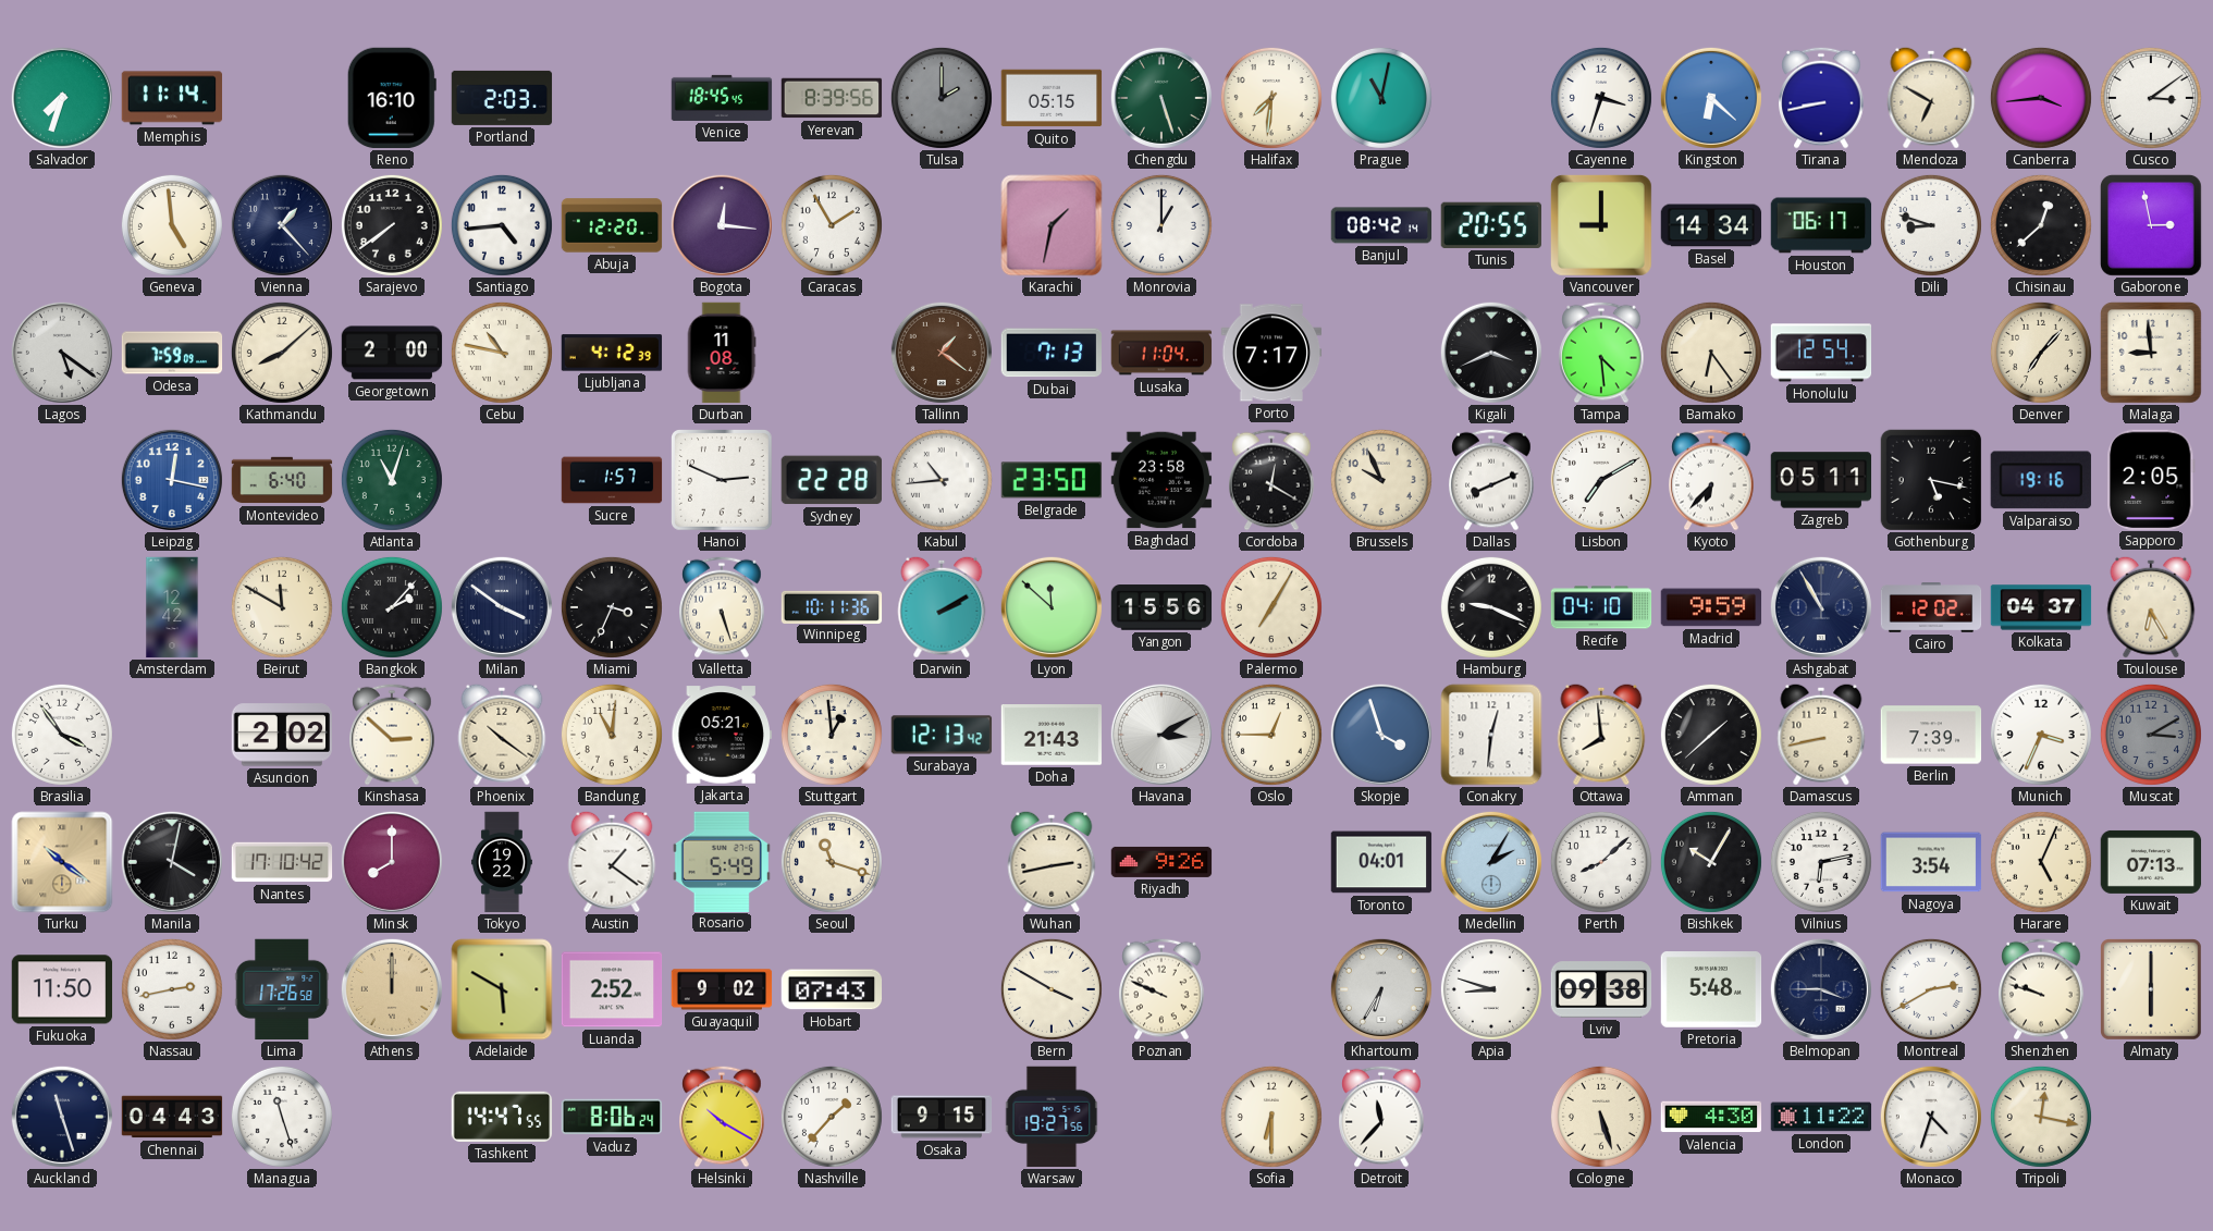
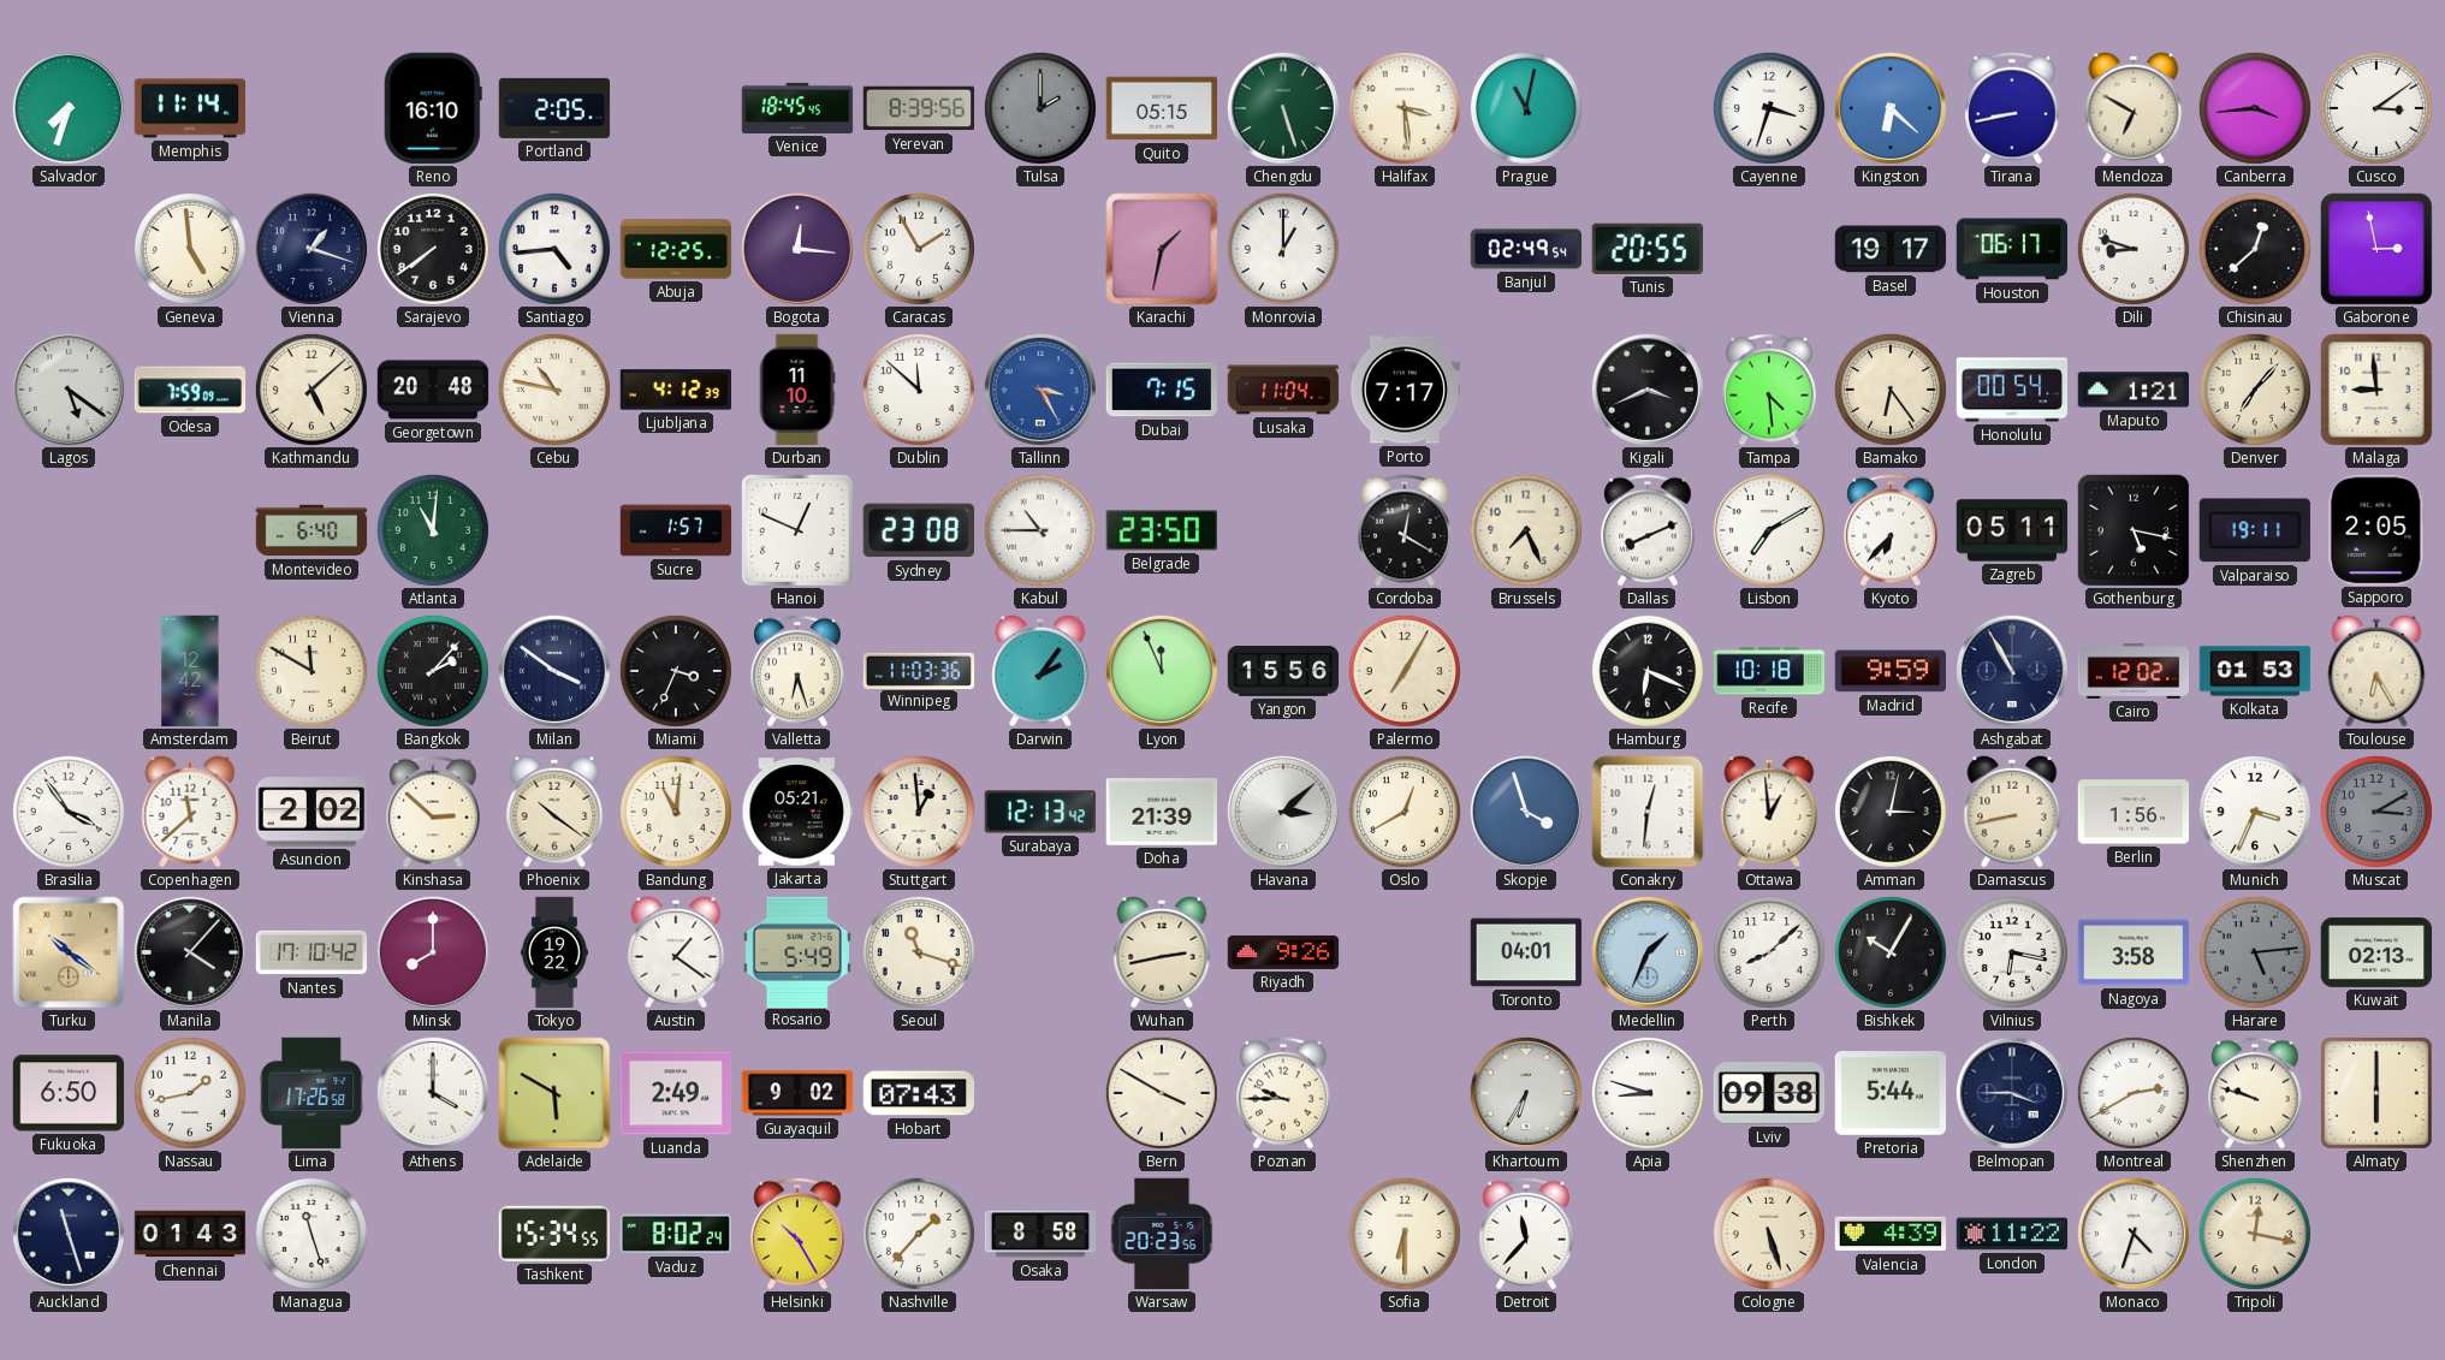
Portland: 2:03 -> 2:05
Halifax: 7:31 -> 3:29
Vienna: 1:23 -> 1:18
Abuja: 12:20 -> 12:25
Banjul: 08:42 -> 02:49
Vancouver: 9:00 -> none
Basel: 14:34 -> 19:17
Kathmandu: 8:08 -> 5:08
Georgetown: 2:00 -> 20:48
Durban: 11:08 -> 11:10
Dublin: none -> 11:52
Tallinn: 1:21 -> 3:25
Tallinn dial: brown -> blue
Dubai: 7:13 -> 7:15
Honolulu: 12:54 -> 00:54
Maputo: none -> 1:21
Leipzig: 12:17 -> none
Atlanta: 11:03 -> 11:01
Hanoi: 2:49 -> 12:49
Sydney: 22:28 -> 23:08
Kabul: 10:44 -> 10:45
Baghdad: 23:58 -> none
Brussels: 9:56 -> 7:26
Valparaiso: 19:16 -> 19:11
Valletta: 5:27 -> 6:27
Winnipeg: 10:11 -> 11:03
Darwin: 2:10 -> 2:06
Lyon: 11:52 -> 11:56
Hamburg: 9:19 -> 6:19
Recife: 04:10 -> 10:18
Kolkata: 04:37 -> 01:53
Copenhagen: none -> 11:38
Doha: 21:43 -> 21:39
Havana: 3:10 -> 3:08
Oslo: 12:45 -> 12:40
Ottawa: 7:59 -> 12:59
Amman: 1:38 -> 3:02
Berlin: 7:39 -> 1:56
Manila: 4:02 -> 4:07
Medellin: 2:05 -> 1:34
Vilnius: 6:13 -> 6:17
Nagoya: 3:54 -> 3:58
Harare: 5:04 -> 5:14
Harare dial: cream -> grey
Kuwait: 07:13 -> 02:13
Fukuoka: 11:50 -> 6:50
Nassau: 2:43 -> 1:43
Athens: 12:00 -> 4:00
Athens dial: champagne -> white
Luanda: 2:52 -> 2:49
Poznan: 9:49 -> 9:45
Pretoria: 5:48 -> 5:44
Chennai: 04:43 -> 01:43
Tashkent: 14:47 -> 15:34
Vaduz: 8:06 -> 8:02
Helsinki: 10:20 -> 10:25
Osaka: 9:15 -> 8:58
Warsaw: 19:27 -> 20:23
Valencia: 4:30 -> 4:39
